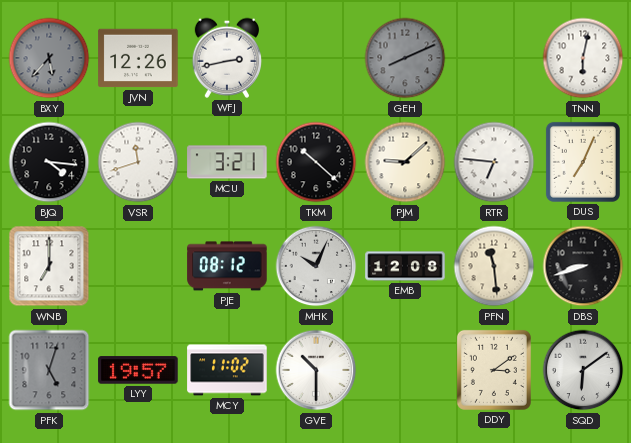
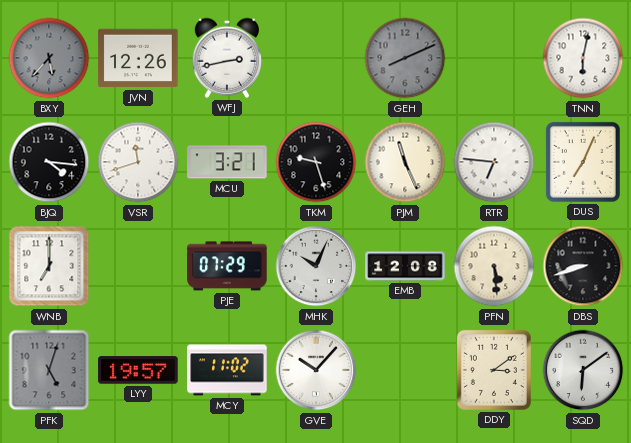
TKM: 10:22 -> 9:27
PJM: 9:08 -> 11:26
PJE: 08:12 -> 07:29
PFN: 11:29 -> 5:29
GVE: 10:30 -> 10:07
